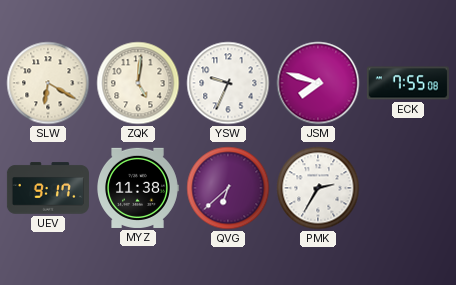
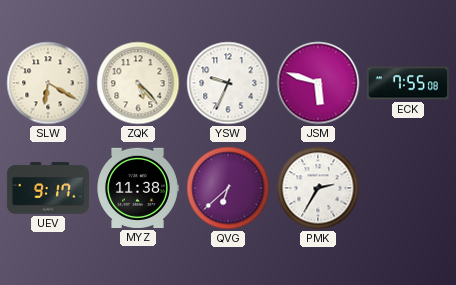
ZQK: 5:01 -> 5:23
JSM: 7:48 -> 5:48
